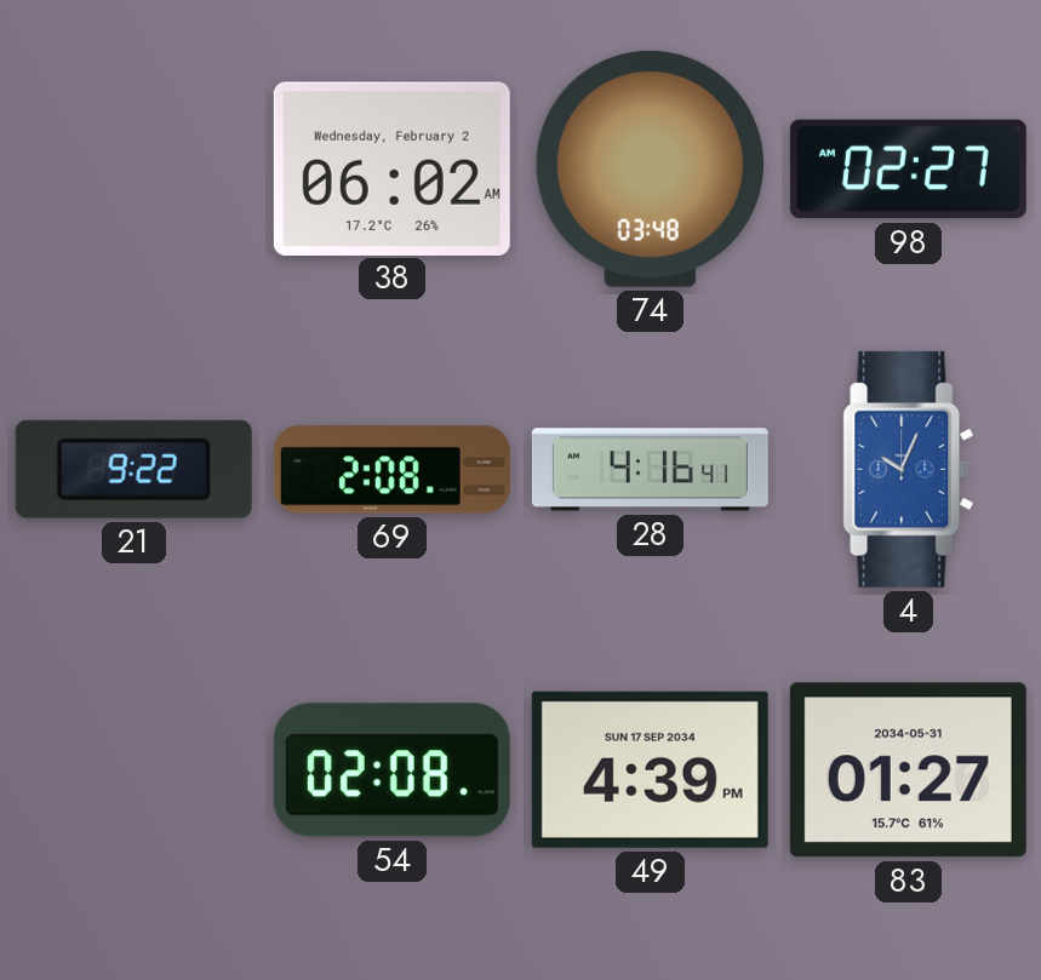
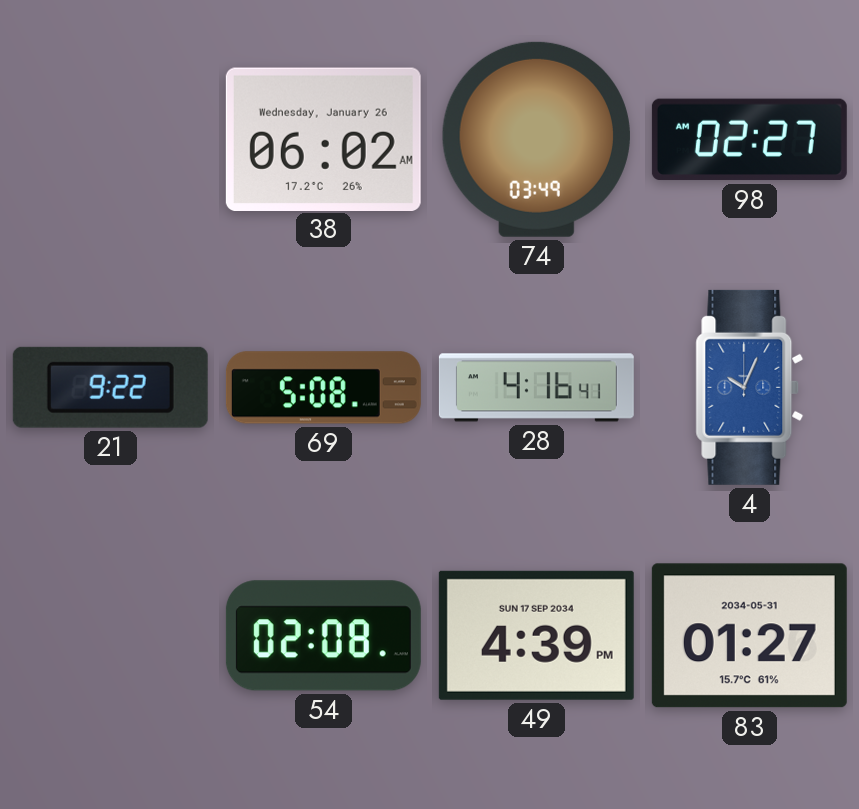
38 date: Wednesday, February 2 -> Wednesday, January 26
74: 03:48 -> 03:49
69: 2:08 -> 5:08
